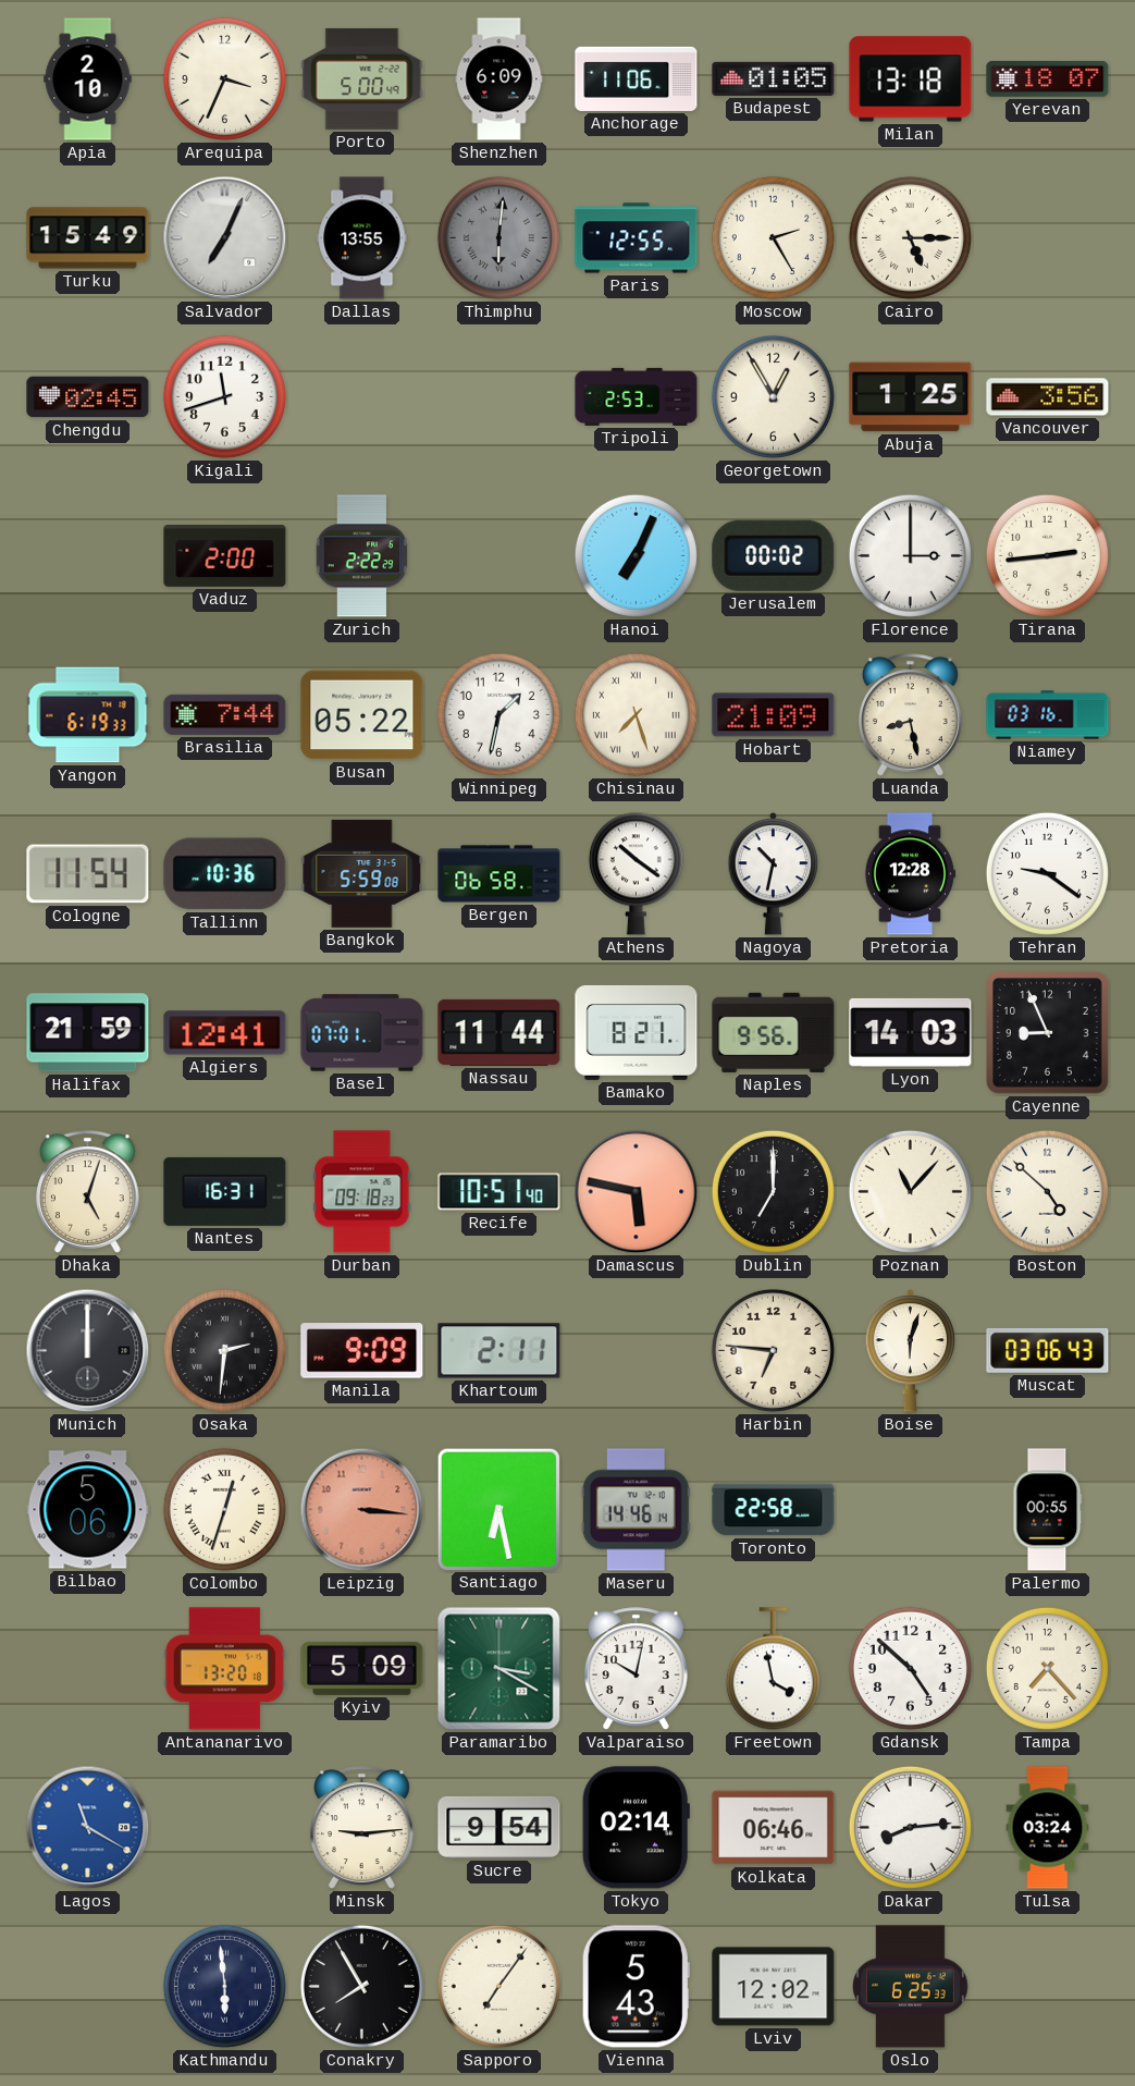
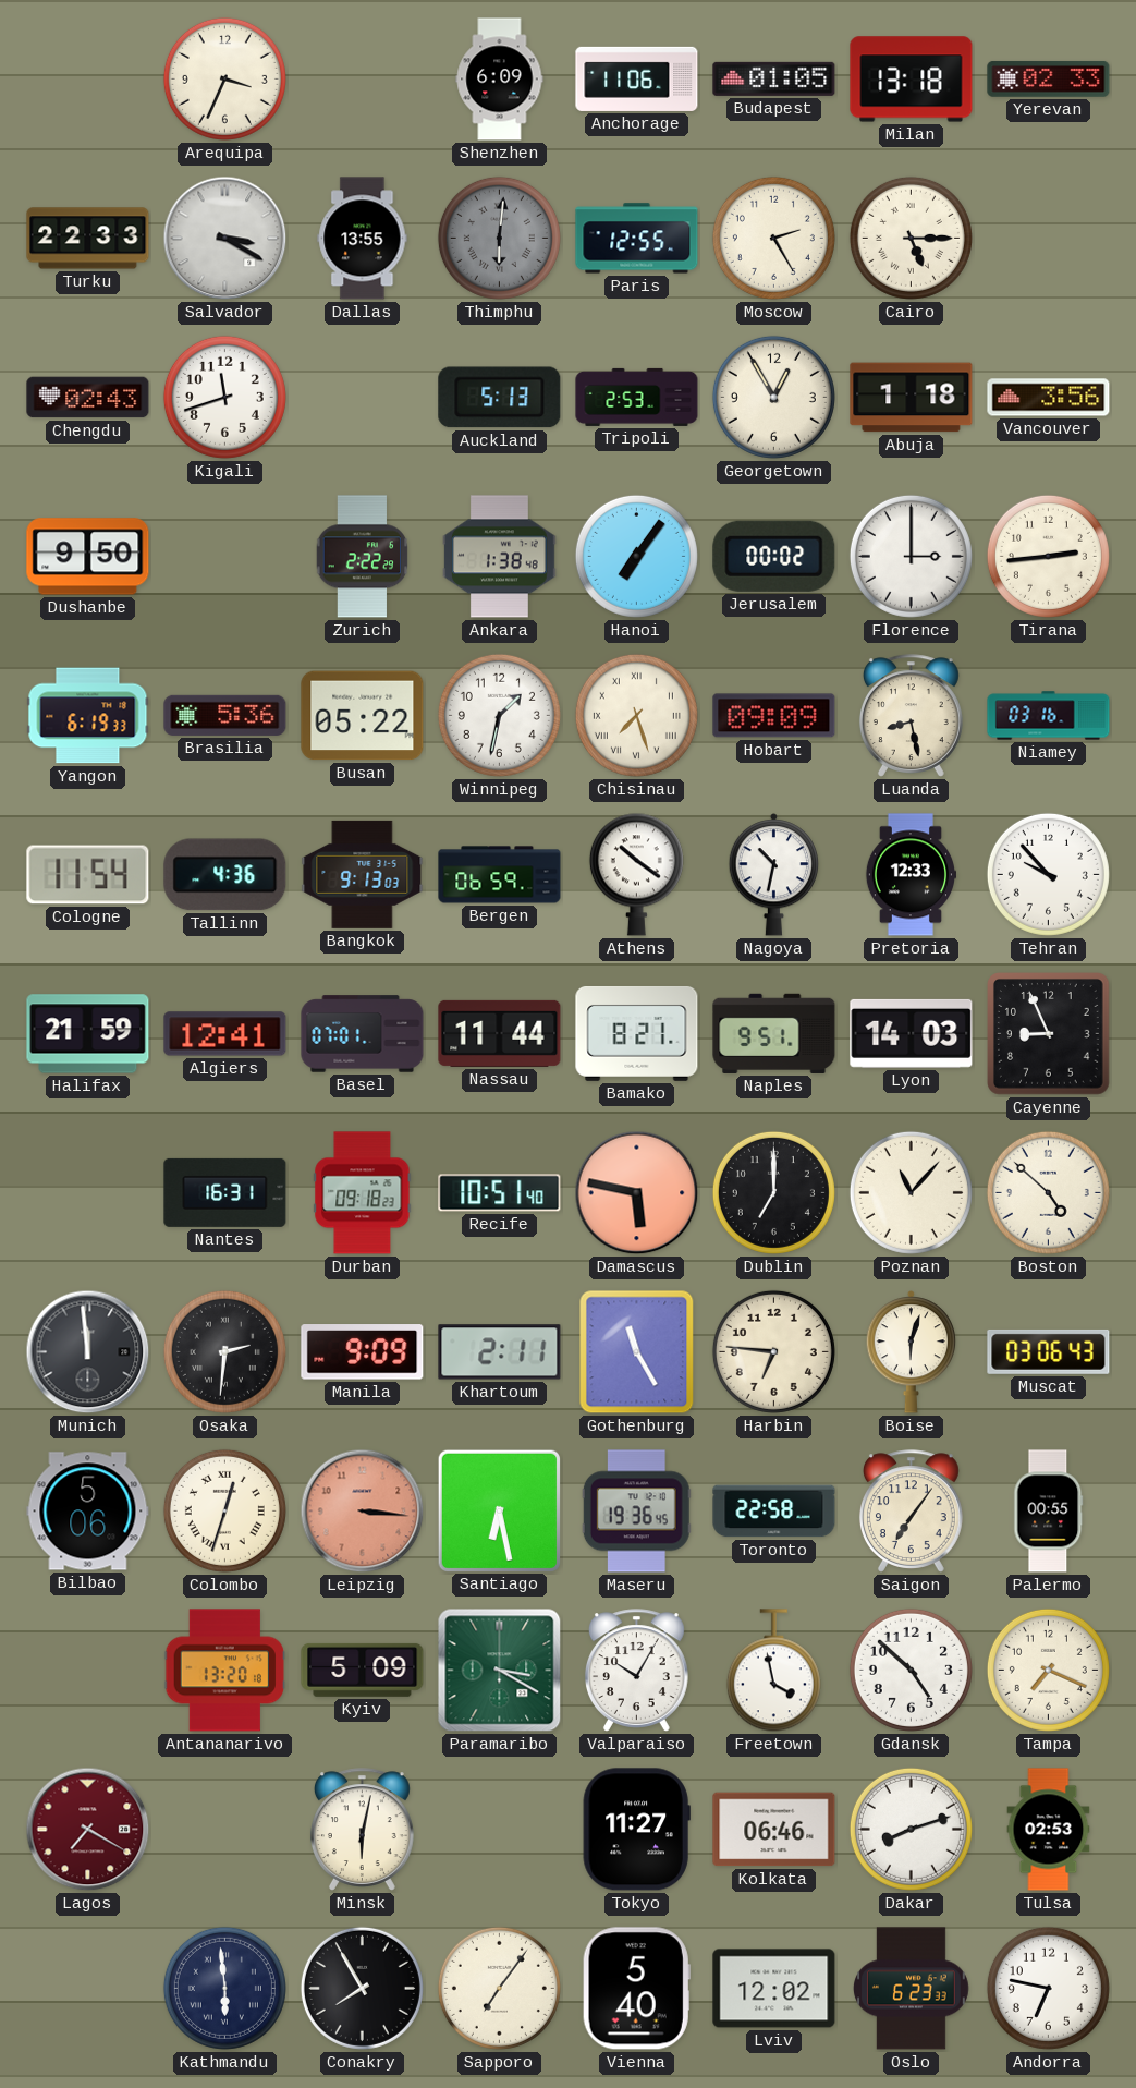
Apia: 2:10 -> none
Porto: 5:00 -> none
Yerevan: 18:07 -> 02:33
Turku: 15:49 -> 22:33
Salvador: 7:04 -> 3:20
Chengdu: 02:45 -> 02:43
Auckland: none -> 5:13
Abuja: 1:25 -> 1:18
Dushanbe: none -> 9:50
Vaduz: 2:00 -> none
Ankara: none -> 1:38
Hanoi: 7:04 -> 7:06
Brasilia: 7:44 -> 5:36
Hobart: 21:09 -> 09:09
Tallinn: 10:36 -> 4:36
Bangkok: 5:59 -> 9:13
Bergen: 06:58 -> 06:59
Pretoria: 12:28 -> 12:33
Tehran: 9:21 -> 9:53
Naples: 9:56 -> 9:51
Dhaka: 5:03 -> none
Munich: 12:00 -> 11:59
Gothenburg: none -> 11:25
Maseru: 14:46 -> 19:36
Saigon: none -> 7:06
Valparaiso: 10:02 -> 10:05
Tampa: 7:23 -> 7:19
Lagos: 11:20 -> 7:20
Lagos dial: blue -> burgundy
Minsk: 9:14 -> 6:02
Sucre: 9:54 -> none
Tokyo: 02:14 -> 11:27
Dakar: 8:14 -> 8:12
Tulsa: 03:24 -> 02:53
Vienna: 5:43 -> 5:40
Oslo: 6:25 -> 6:23
Andorra: none -> 6:47
